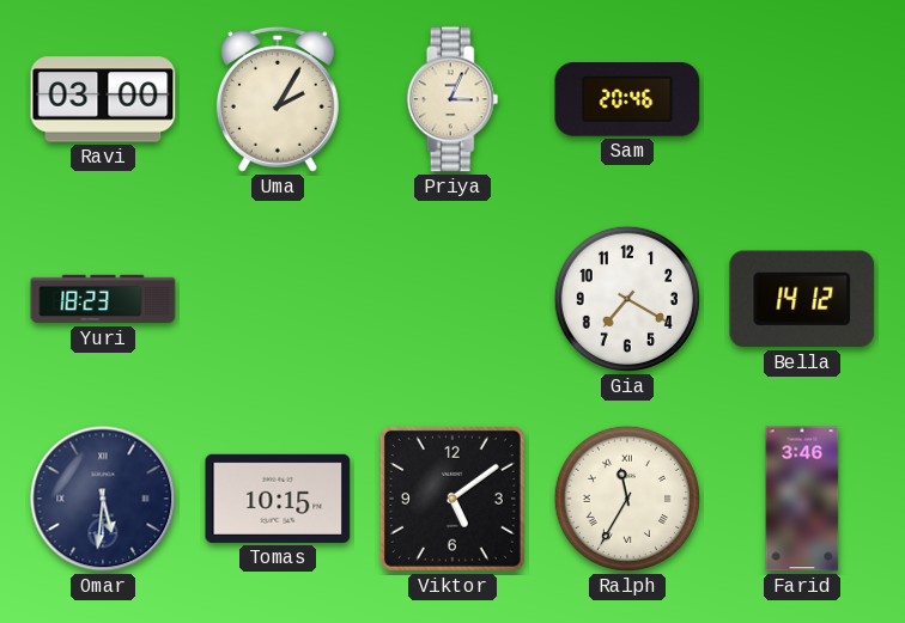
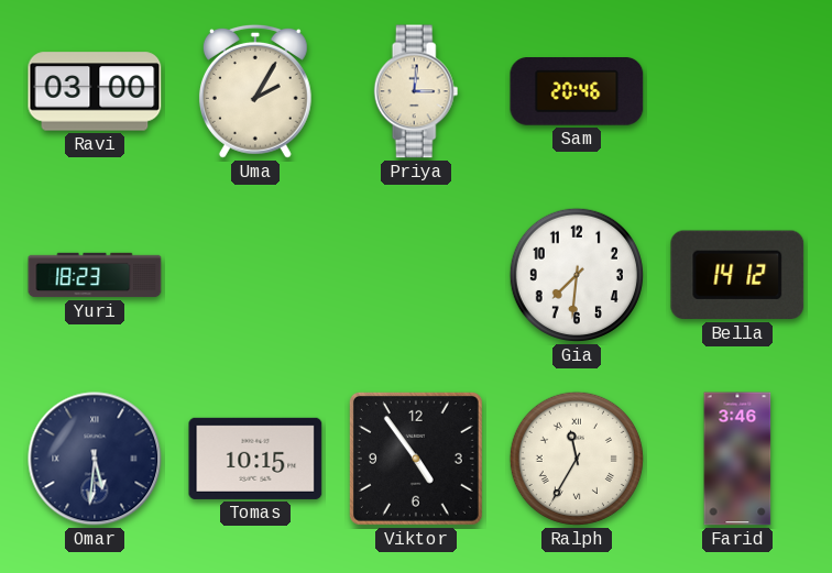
Priya: 3:04 -> 3:01
Gia: 7:20 -> 7:31
Viktor: 5:09 -> 4:54
